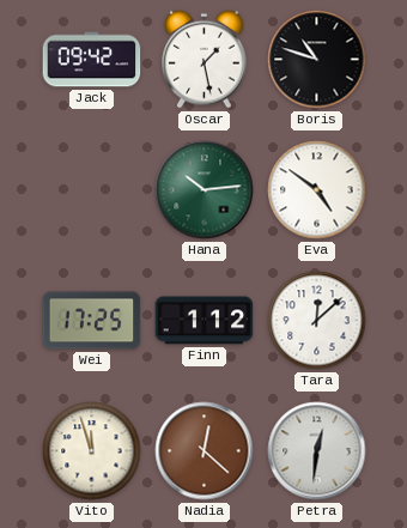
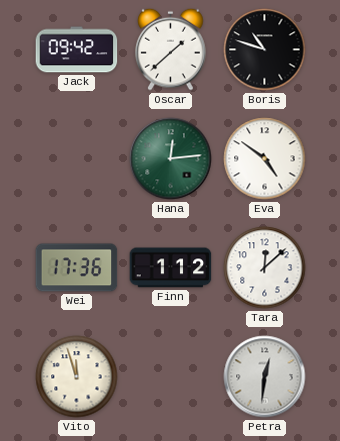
Oscar: 1:28 -> 1:38
Hana: 10:14 -> 12:14
Wei: 17:25 -> 17:36
Nadia: 12:22 -> none
